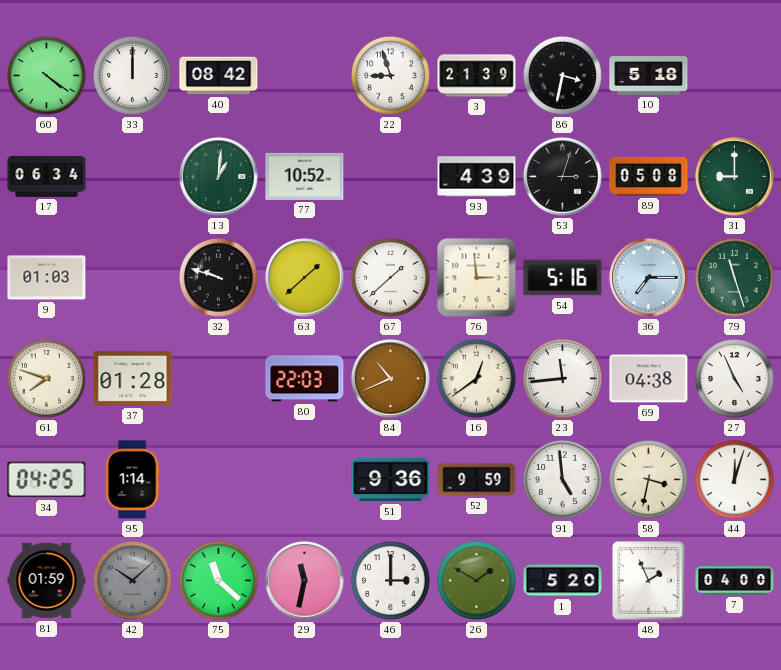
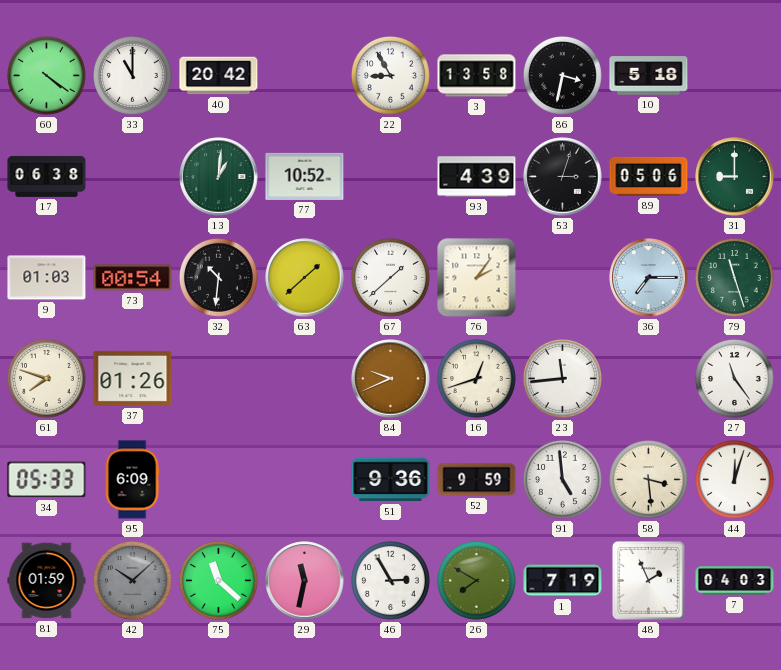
33: 12:00 -> 11:00
40: 08:42 -> 20:42
22: 8:57 -> 8:55
3: 21:39 -> 13:58
17: 06:34 -> 06:38
89: 05:08 -> 05:06
73: none -> 00:54
32: 9:48 -> 10:31
76: 2:59 -> 2:06
54: 5:16 -> none
37: 01:28 -> 01:26
80: 22:03 -> none
84: 10:41 -> 9:41
16: 12:39 -> 12:42
69: 04:38 -> none
27: 4:56 -> 11:24
34: 04:25 -> 05:33
95: 1:14 -> 6:09
58: 3:32 -> 3:29
46: 3:00 -> 2:55
26: 1:50 -> 7:50
1: 5:20 -> 7:19
7: 04:00 -> 04:03
